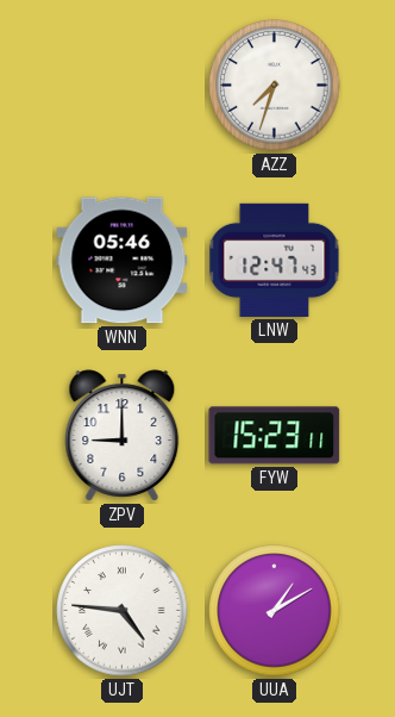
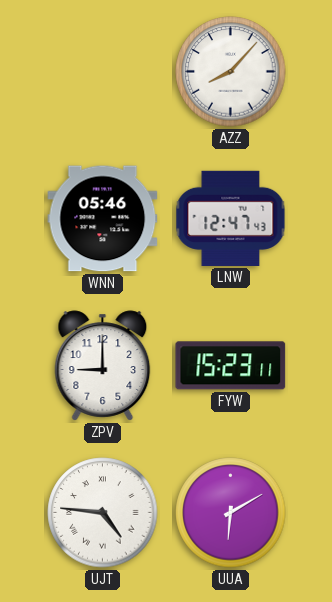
AZZ: 7:33 -> 8:07
UUA: 1:10 -> 6:10
